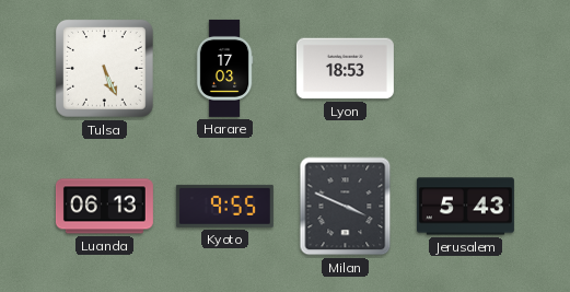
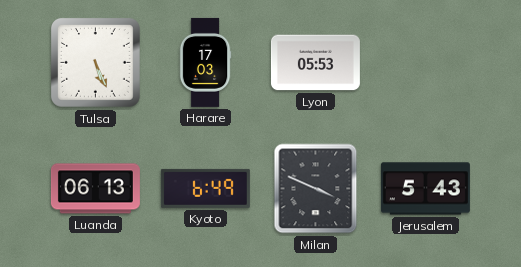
Lyon: 18:53 -> 05:53
Kyoto: 9:55 -> 6:49
